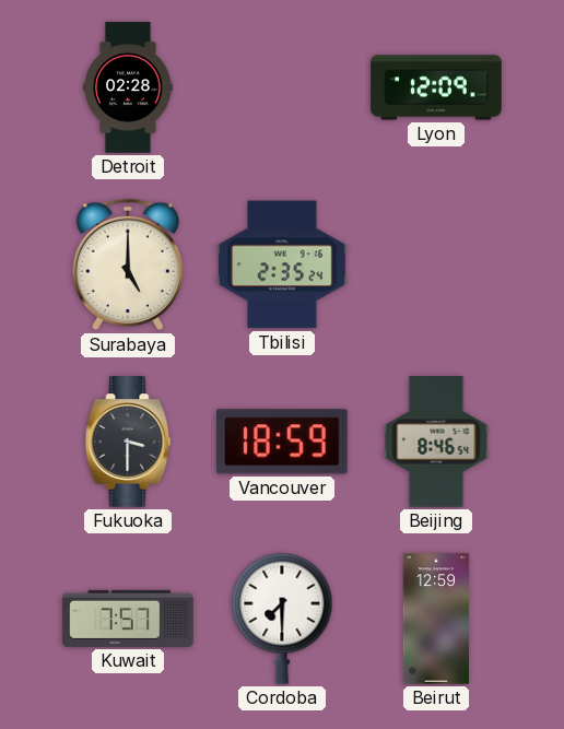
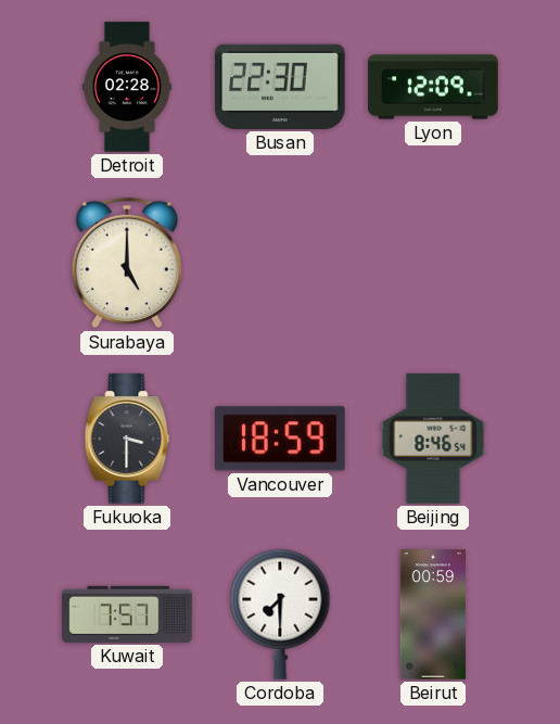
Busan: none -> 22:30
Tbilisi: 2:35 -> none
Beirut: 12:59 -> 00:59
